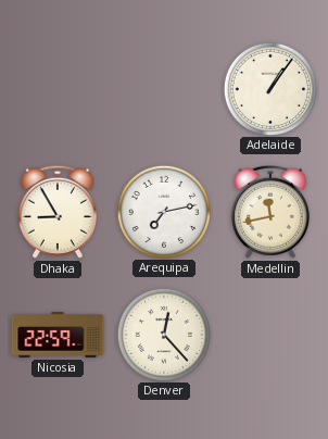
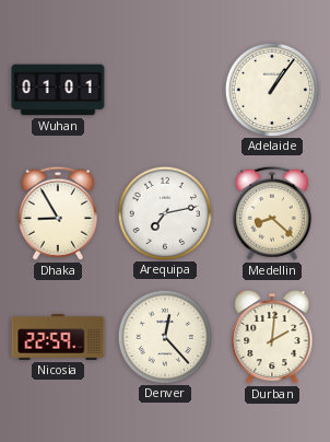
Wuhan: none -> 01:01
Medellin: 11:43 -> 8:22
Durban: none -> 2:01
